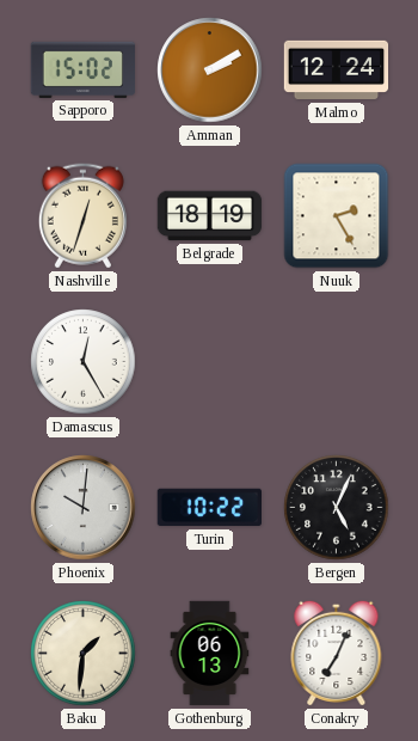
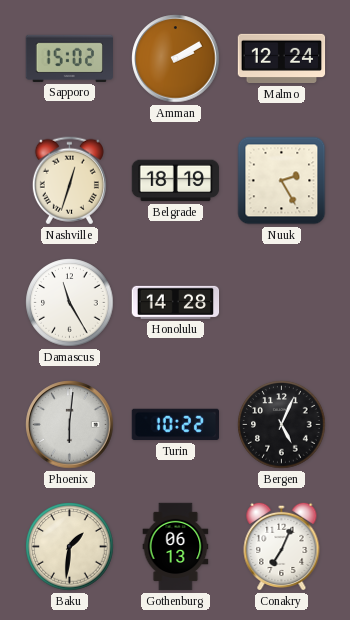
Damascus: 12:25 -> 11:25
Honolulu: none -> 14:28
Phoenix: 10:01 -> 6:01
